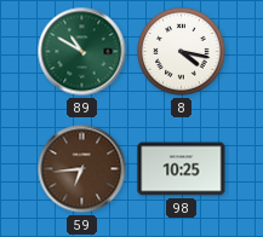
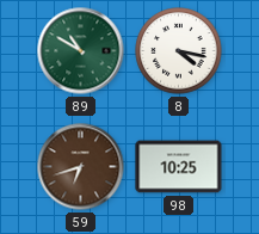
59: 6:44 -> 6:42
